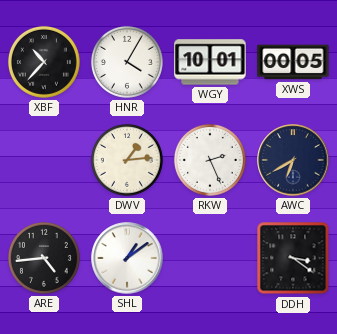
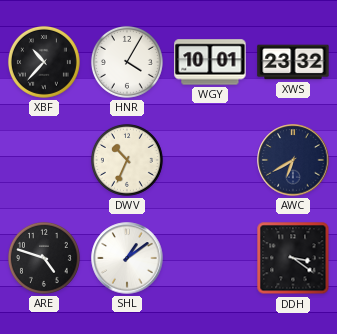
XWS: 00:05 -> 23:32
DWV: 1:14 -> 10:34
RKW: 2:26 -> none
ARE: 4:44 -> 4:48
